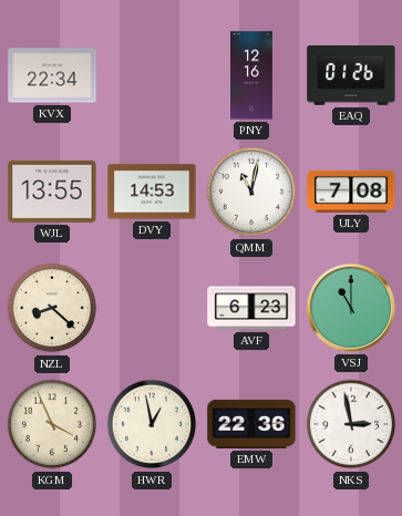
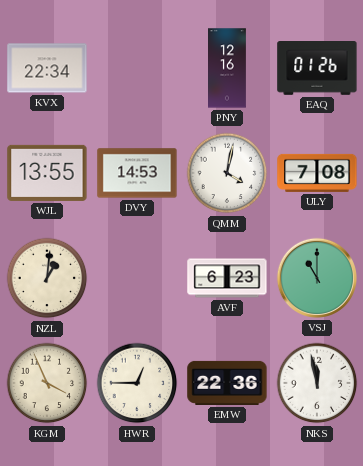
QMM: 11:02 -> 4:02
NZL: 8:22 -> 1:01
HWR: 12:58 -> 12:45
NKS: 2:58 -> 11:58
